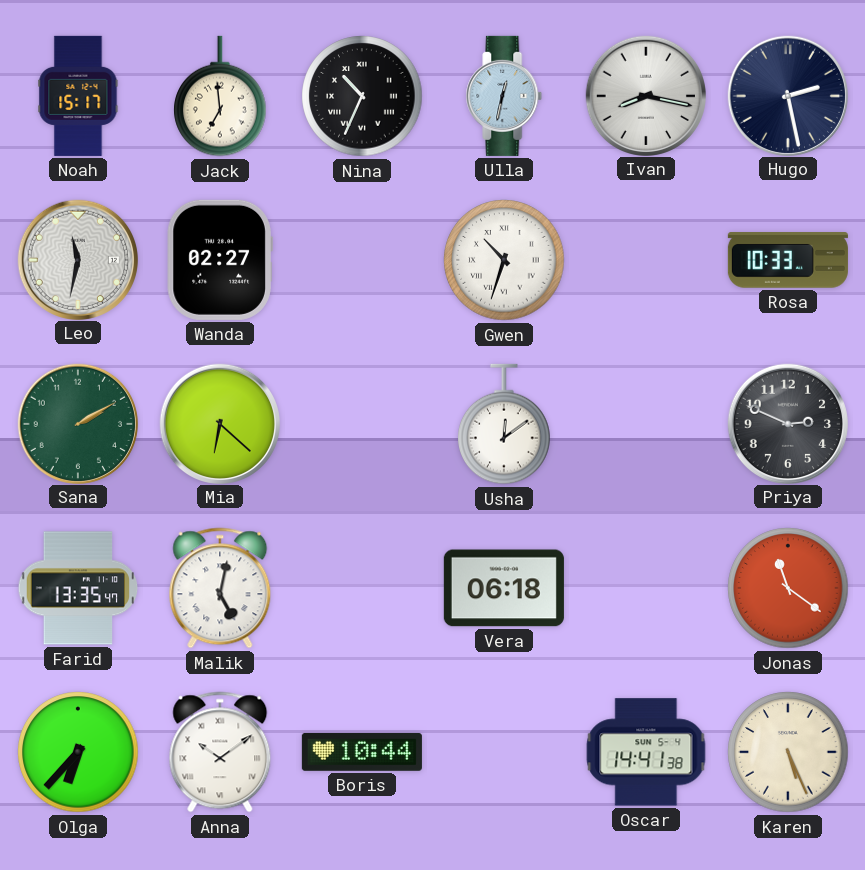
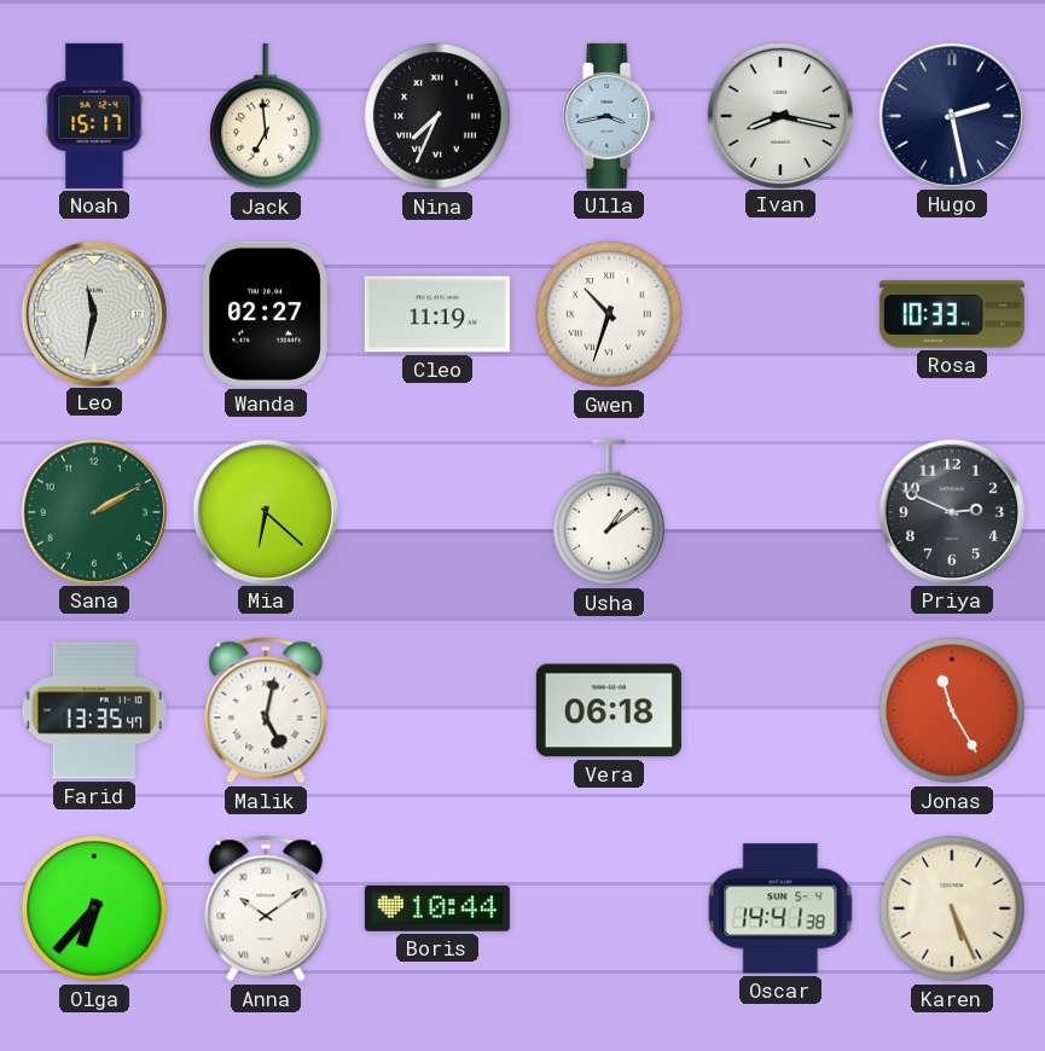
Nina: 10:34 -> 7:34
Ulla: 12:32 -> 3:43
Cleo: none -> 11:19
Usha: 12:09 -> 1:09
Jonas: 11:21 -> 11:25
